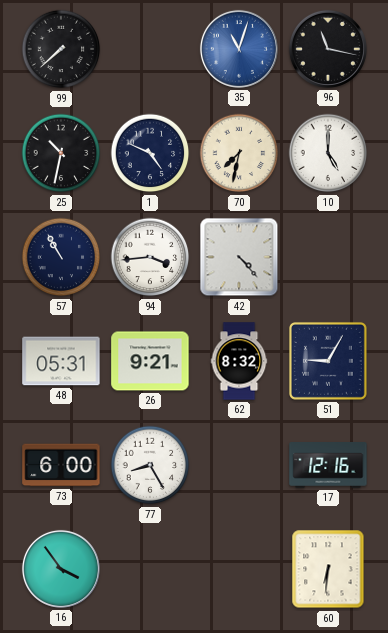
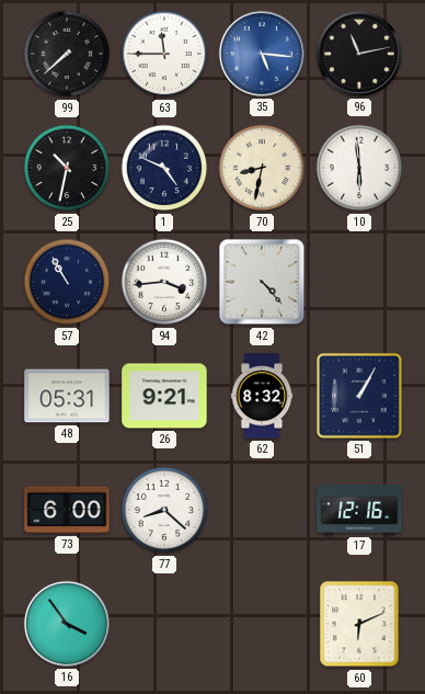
63: none -> 11:45
35: 11:03 -> 5:16
96: 11:17 -> 11:13
70: 7:32 -> 8:32
10: 5:00 -> 5:59
51: 9:05 -> 1:05
77: 8:25 -> 8:22
60: 6:31 -> 6:11
